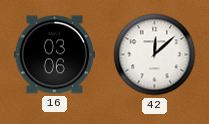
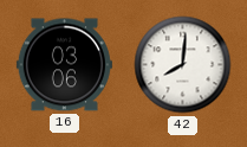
42: 12:08 -> 8:01
